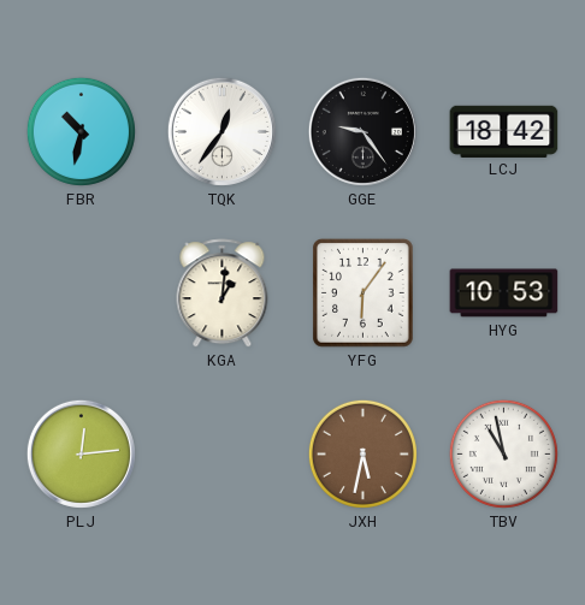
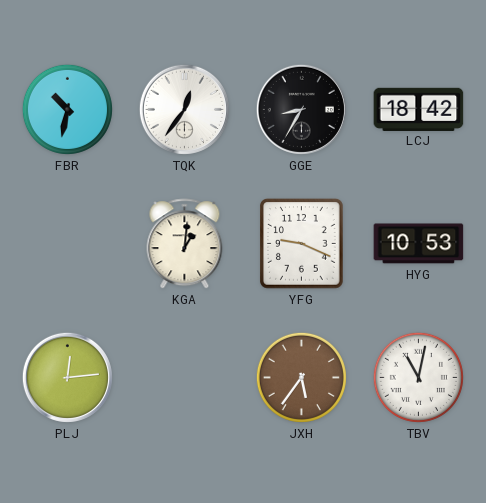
GGE: 9:24 -> 8:35
YFG: 6:06 -> 9:19
JXH: 5:32 -> 5:36
TBV: 10:58 -> 11:02
